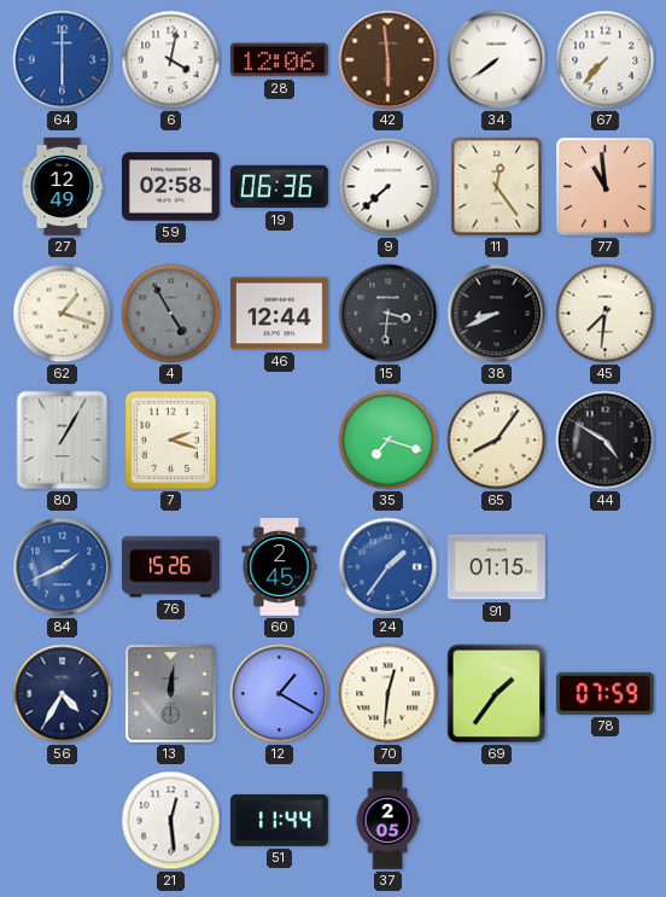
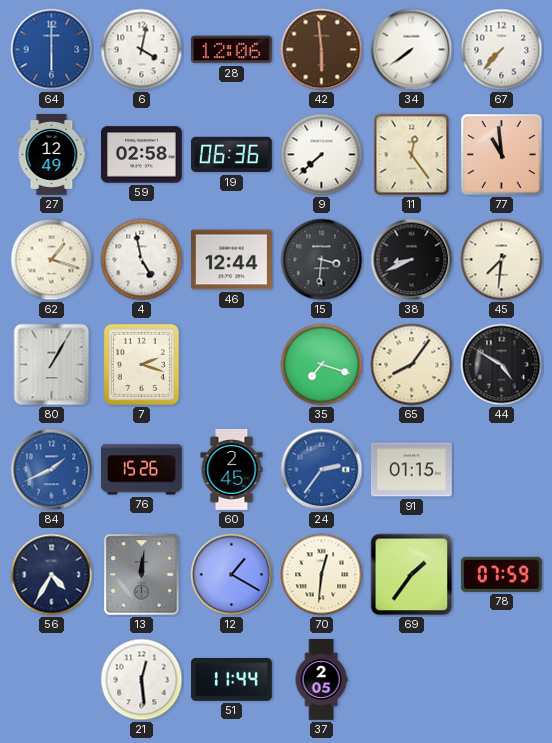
4: 4:55 -> 4:58
4 dial: grey -> white
24: 1:36 -> 2:36
